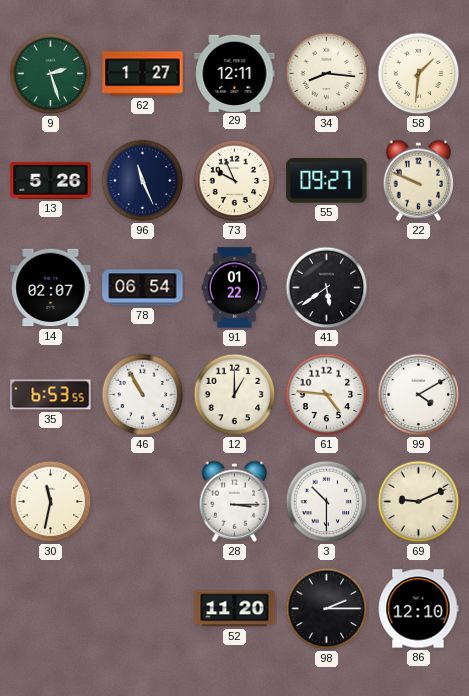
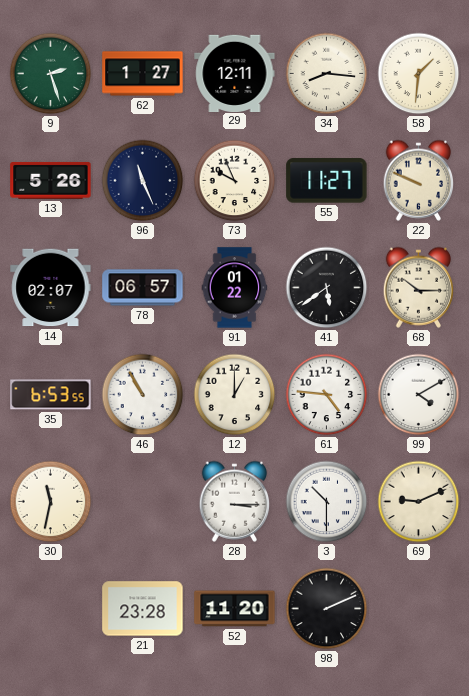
55: 09:27 -> 11:27
78: 06:54 -> 06:57
68: none -> 10:15
21: none -> 23:28
98: 2:15 -> 2:11
86: 12:10 -> none
